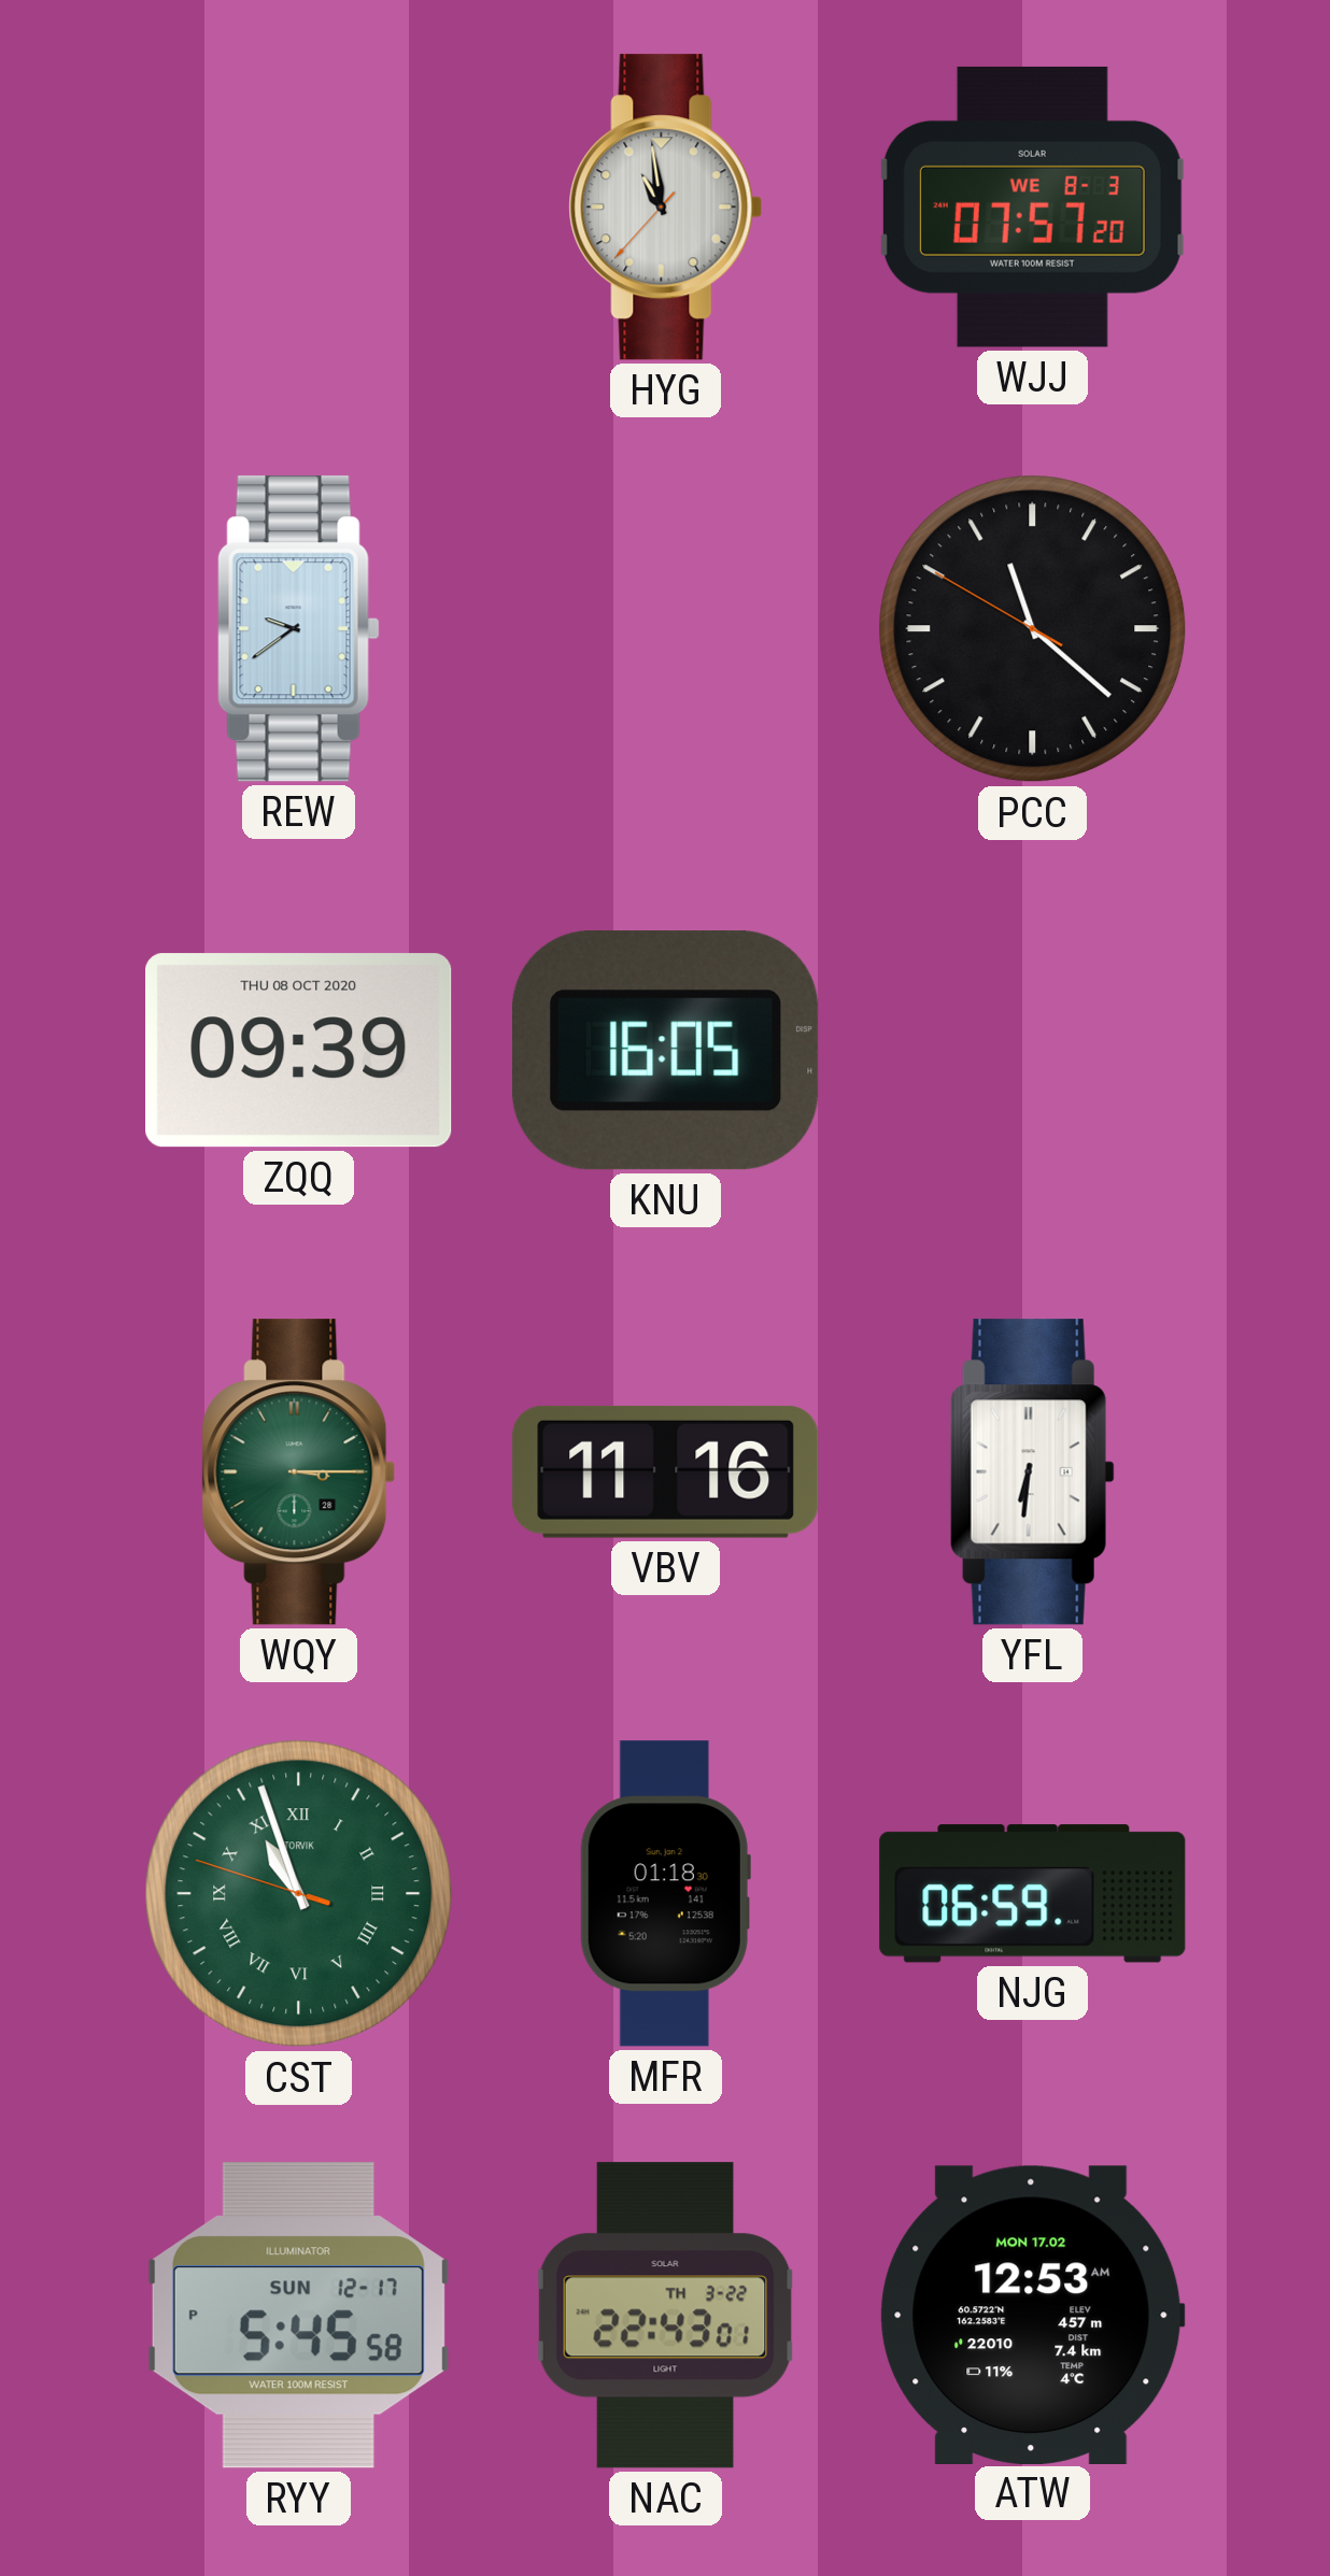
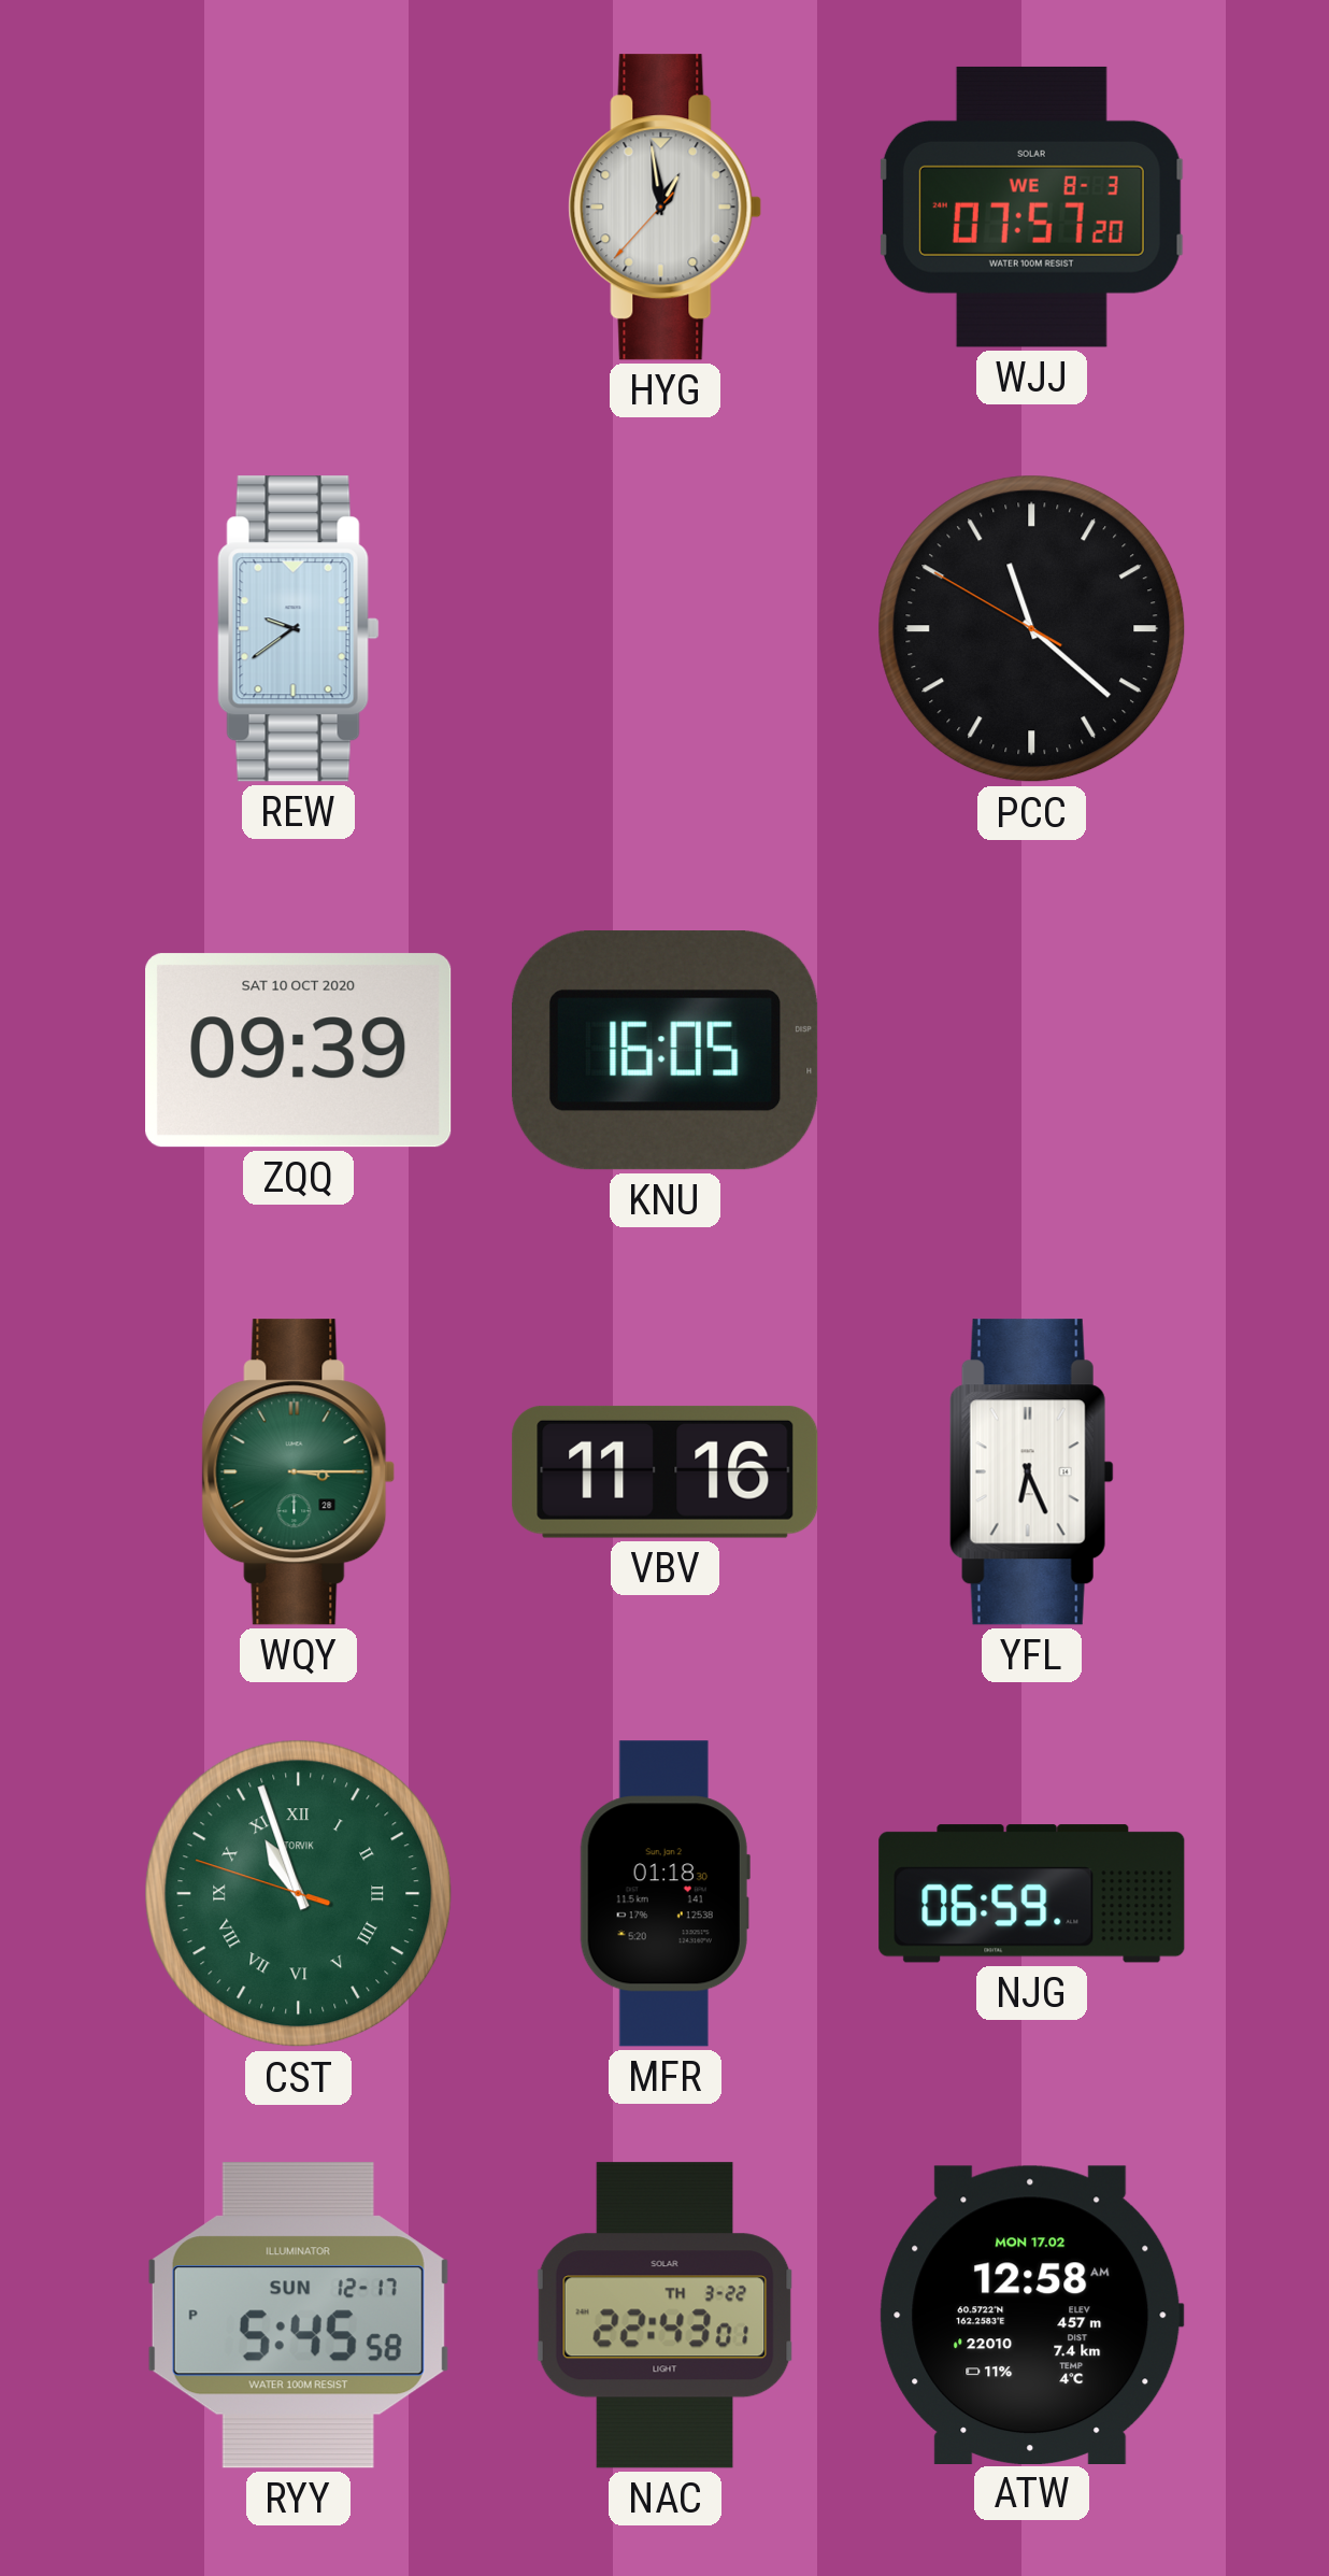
HYG: 10:58 -> 12:58
ZQQ date: THU 08 OCT 2020 -> SAT 10 OCT 2020
YFL: 6:31 -> 6:26
ATW: 12:53 -> 12:58
